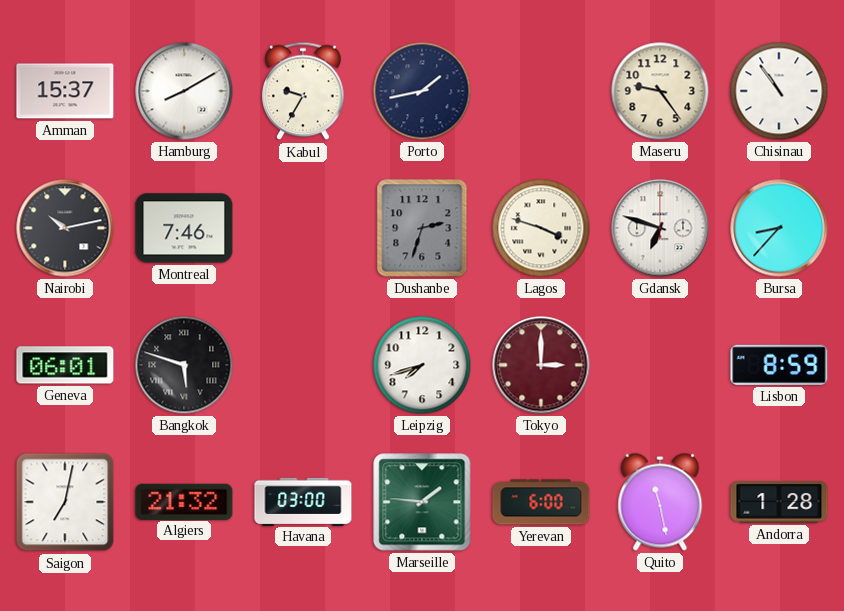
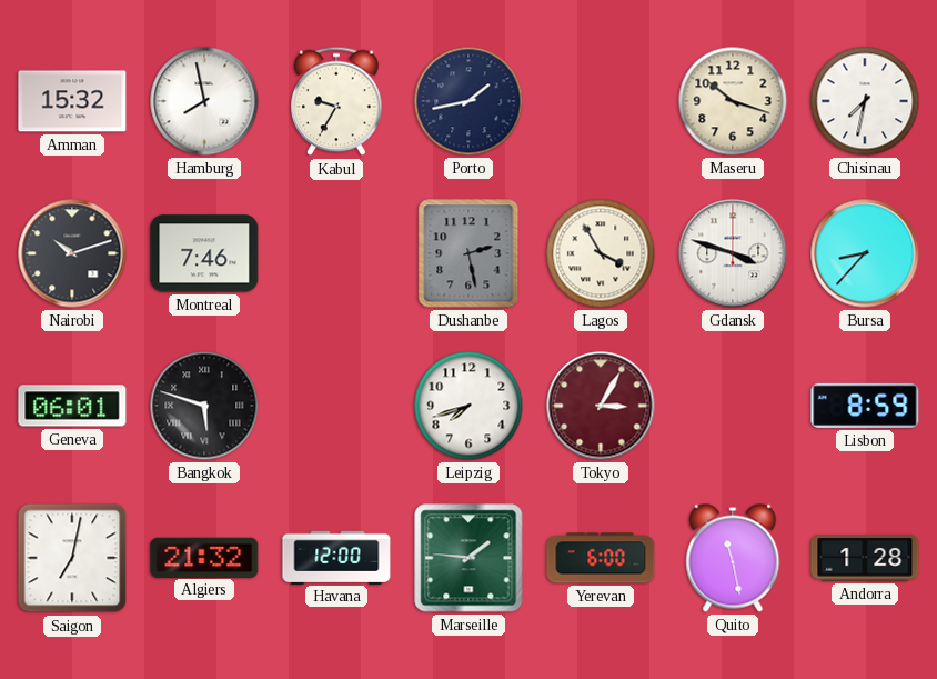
Amman: 15:37 -> 15:32
Hamburg: 8:10 -> 7:58
Maseru: 9:24 -> 10:18
Chisinau: 10:54 -> 7:32
Nairobi: 10:13 -> 10:12
Dushanbe: 2:33 -> 2:28
Lagos: 3:48 -> 3:55
Gdansk: 6:48 -> 3:48
Tokyo: 3:00 -> 3:05
Havana: 03:00 -> 12:00
